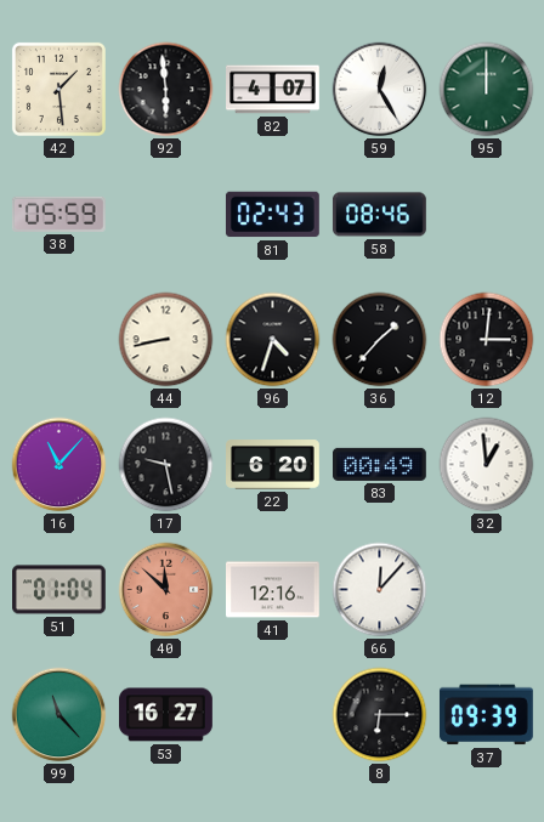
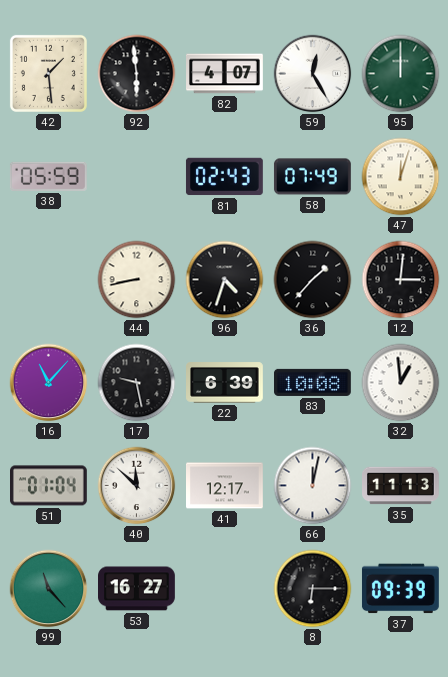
58: 08:46 -> 07:49
47: none -> 12:03
22: 6:20 -> 6:39
83: 00:49 -> 10:08
40 dial: salmon -> white
41: 12:16 -> 12:17
66: 12:07 -> 12:02
35: none -> 11:13
